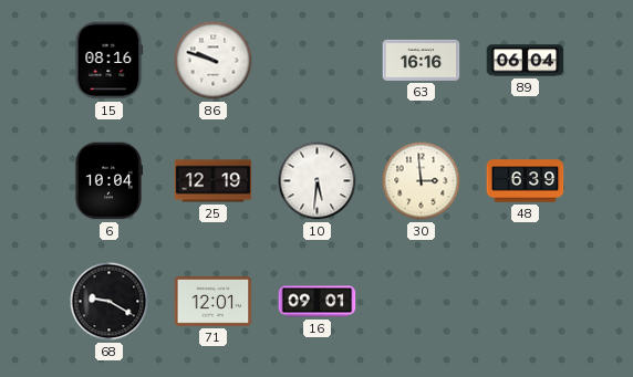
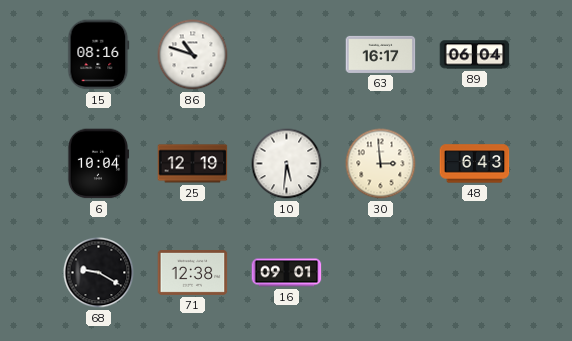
86: 9:48 -> 10:48
63: 16:16 -> 16:17
48: 6:39 -> 6:43
71: 12:01 -> 12:38
